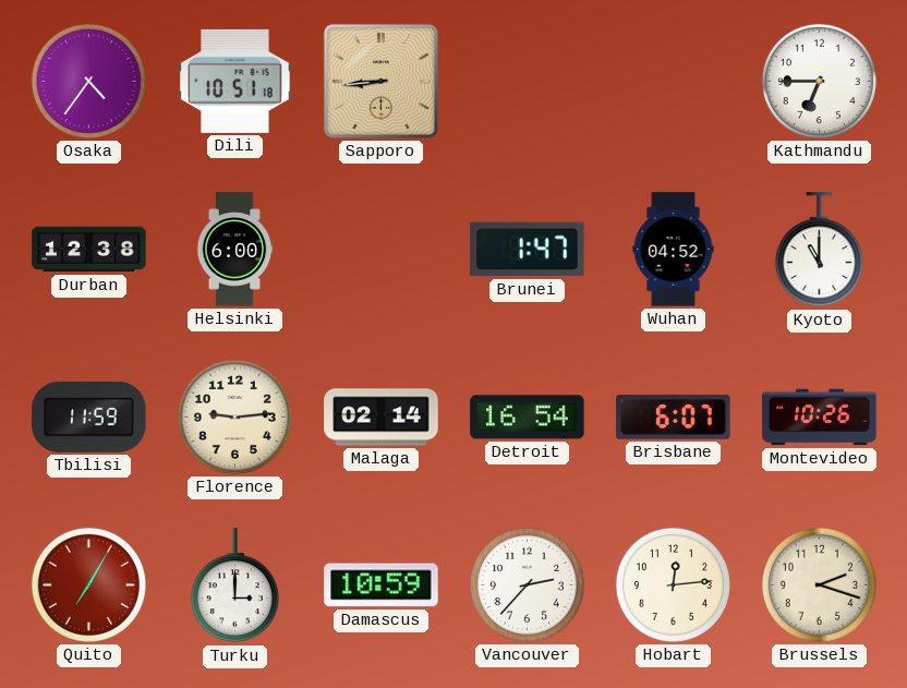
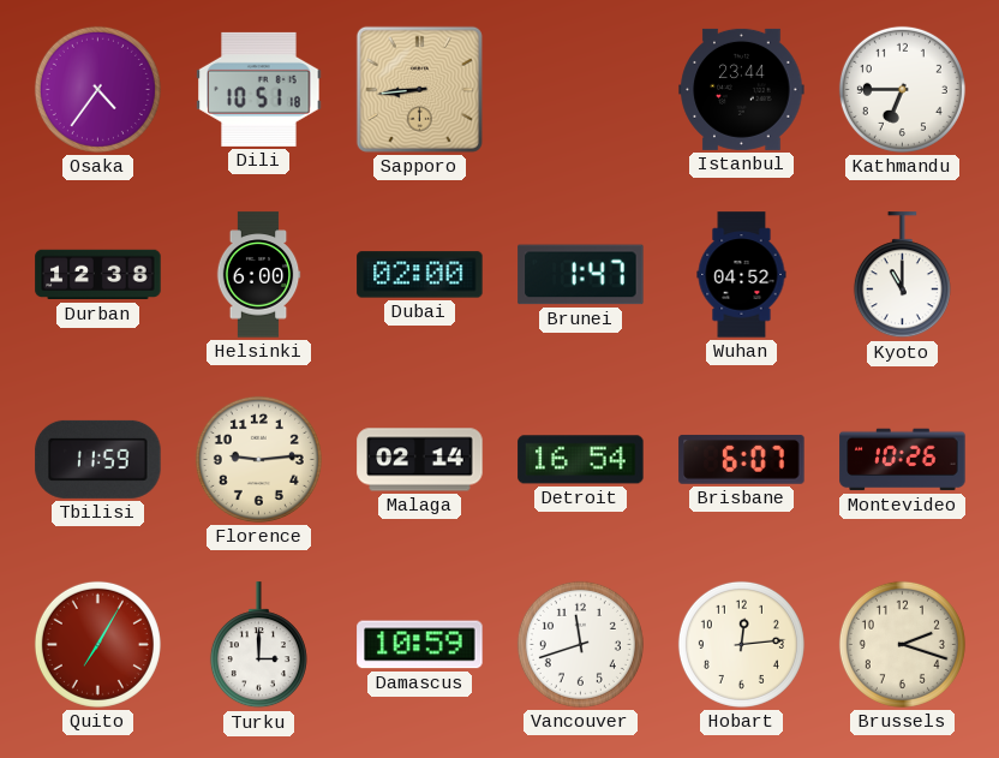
Istanbul: none -> 23:44
Dubai: none -> 02:00
Vancouver: 2:37 -> 11:42
